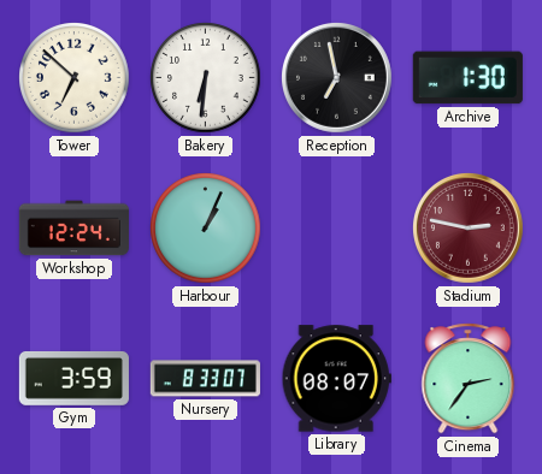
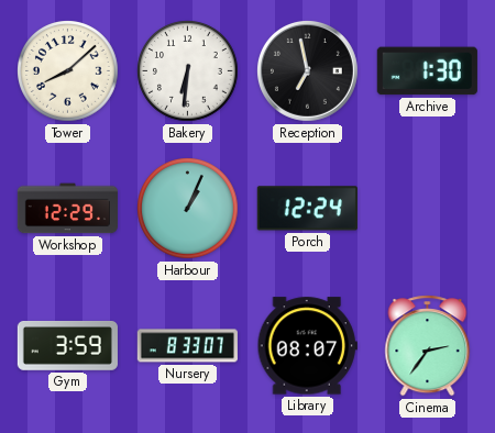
Tower: 6:52 -> 8:08
Workshop: 12:24 -> 12:29
Porch: none -> 12:24
Stadium: 2:47 -> none
